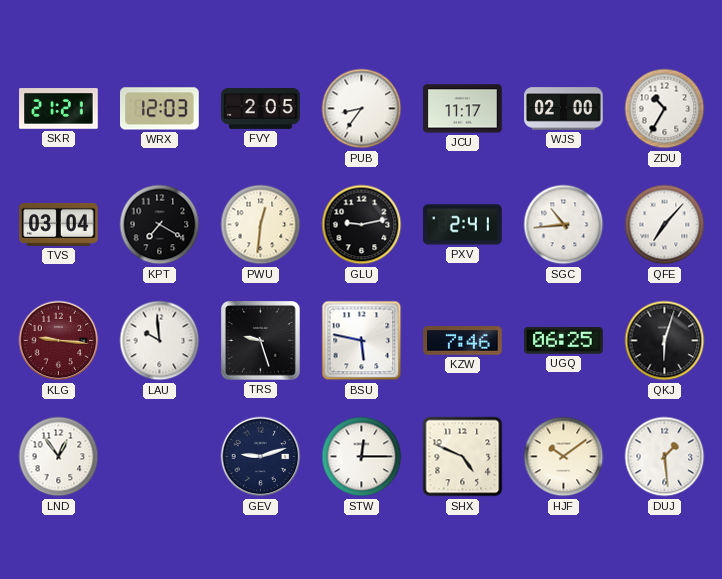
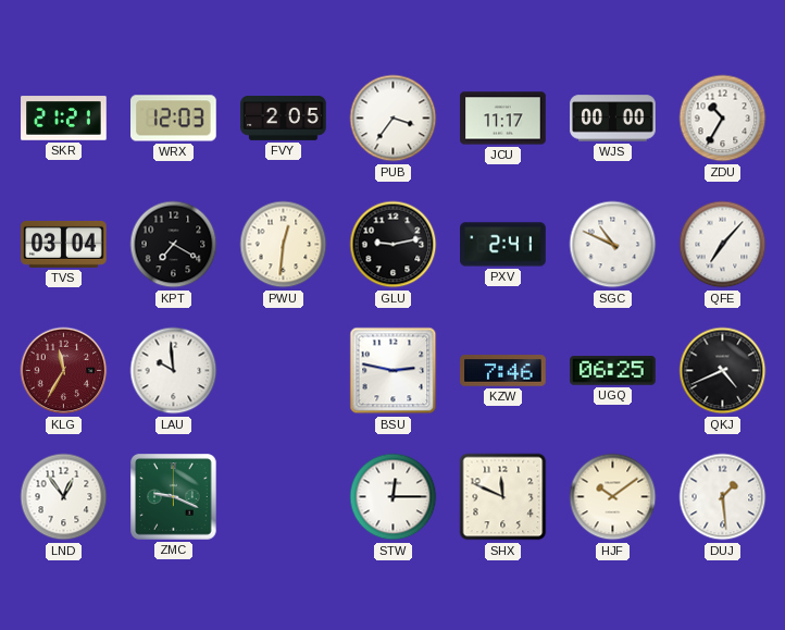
PUB: 8:36 -> 3:36
WJS: 02:00 -> 00:00
SGC: 10:44 -> 10:49
KLG: 9:16 -> 11:35
TRS: 9:27 -> none
BSU: 5:47 -> 2:47
QKJ: 6:03 -> 4:41
ZMC: none -> 9:19
GEV: 9:12 -> none
SHX: 4:49 -> 11:49
